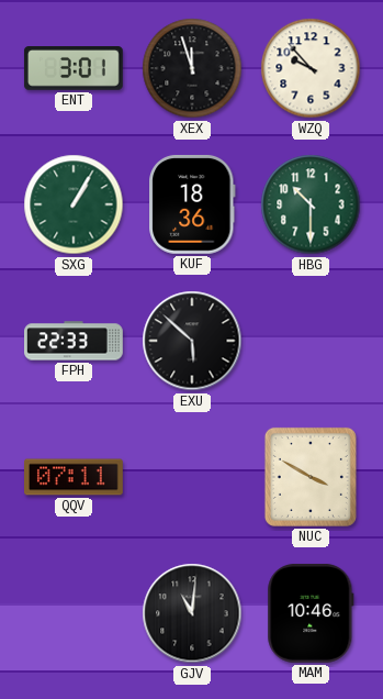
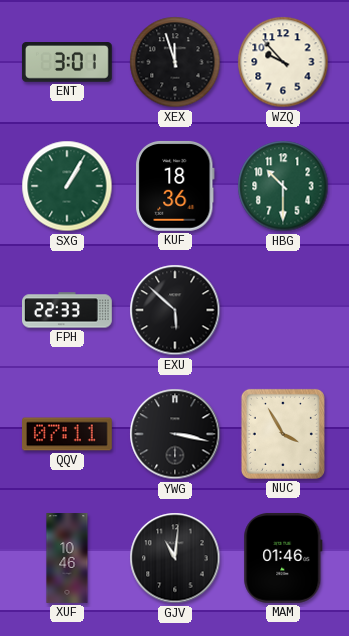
YWG: none -> 3:17
NUC: 3:50 -> 3:55
XUF: none -> 10:46
MAM: 10:46 -> 01:46
